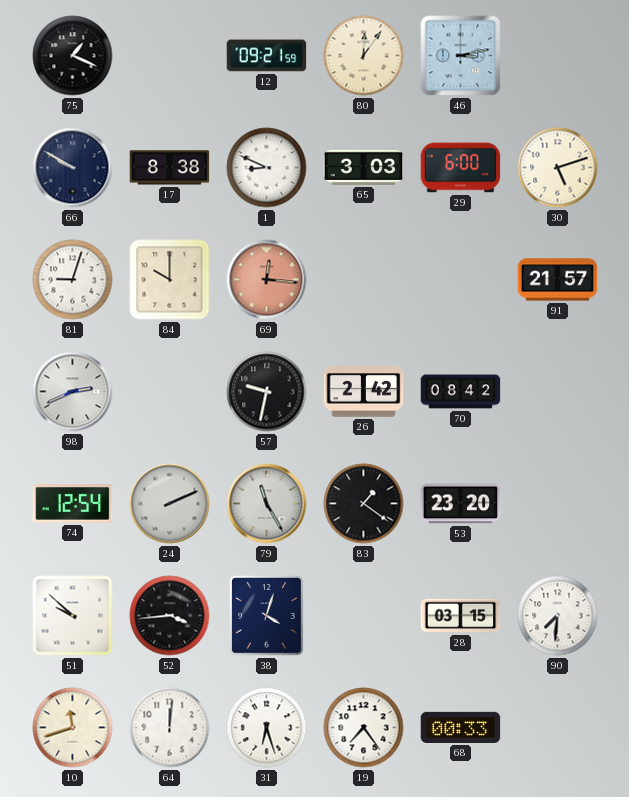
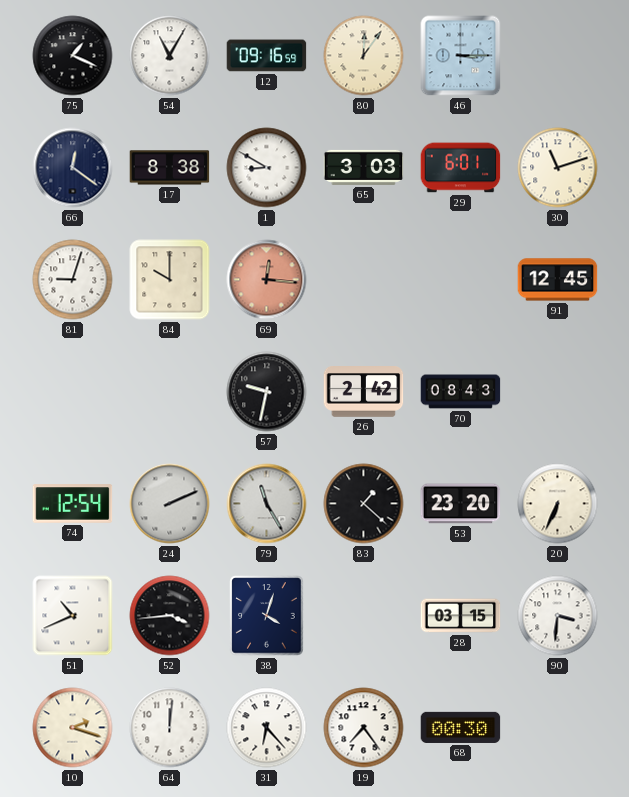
54: none -> 11:05
12: 09:21 -> 09:16
46: 3:13 -> 3:15
66: 9:50 -> 12:21
1: 8:49 -> 8:50
29: 6:00 -> 6:01
30: 5:12 -> 11:12
91: 21:57 -> 12:45
98: 2:41 -> none
70: 08:42 -> 08:43
83: 1:21 -> 1:22
20: none -> 6:34
51: 9:52 -> 10:41
90: 7:31 -> 3:31
10: 11:42 -> 2:18
31: 6:27 -> 6:23
68: 00:33 -> 00:30
